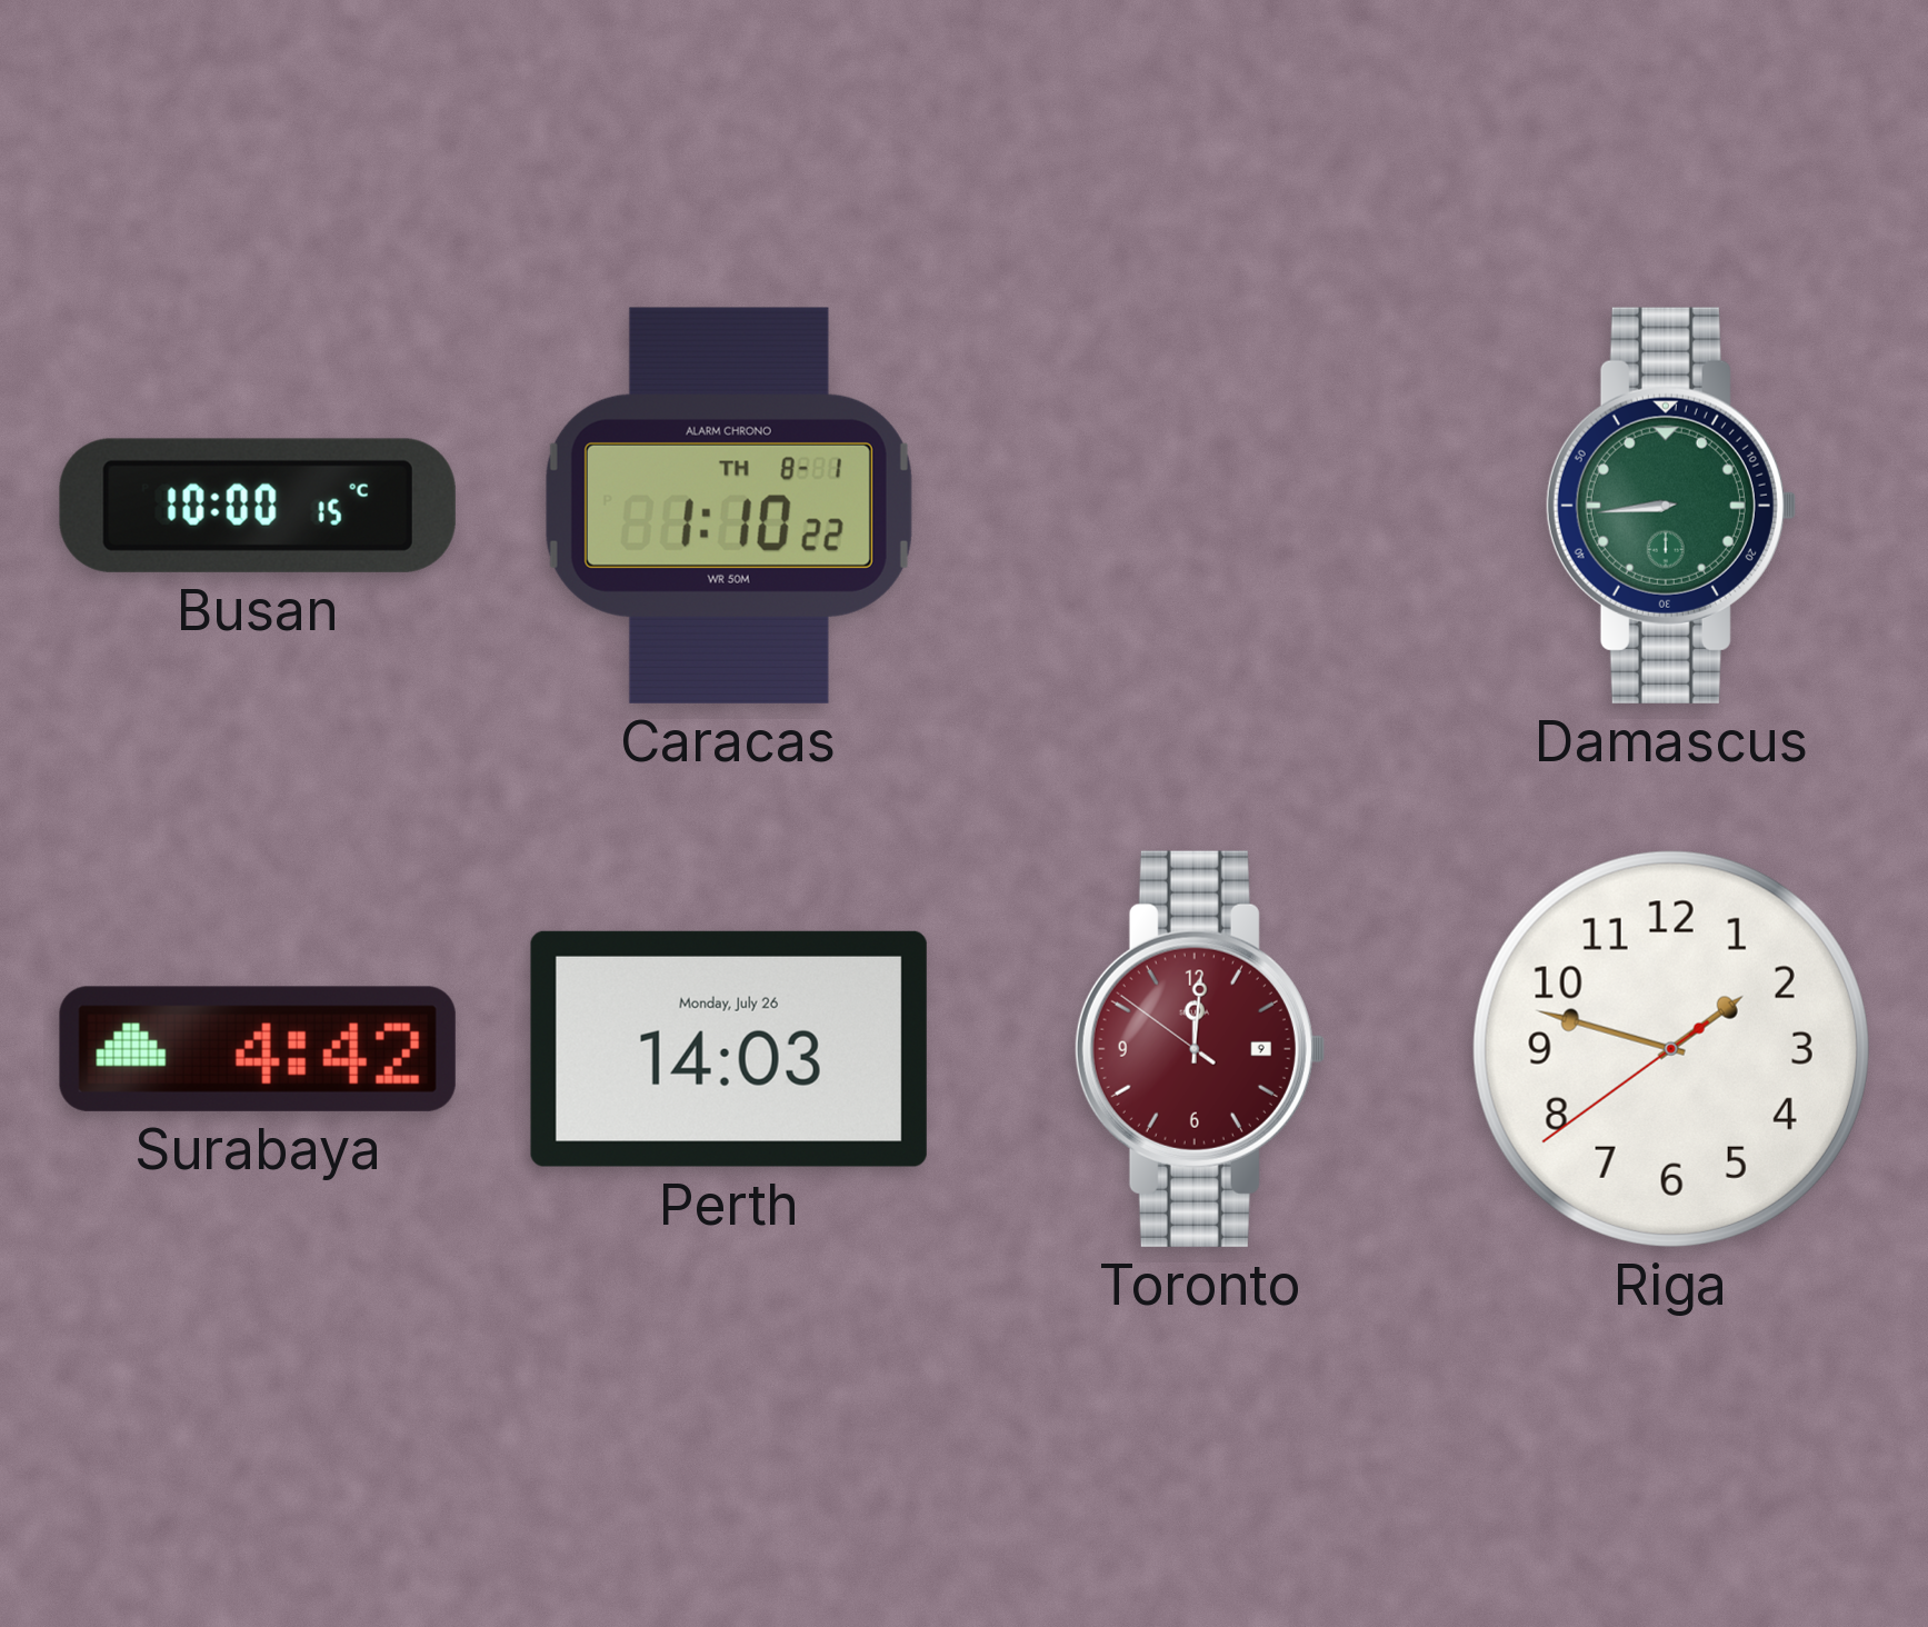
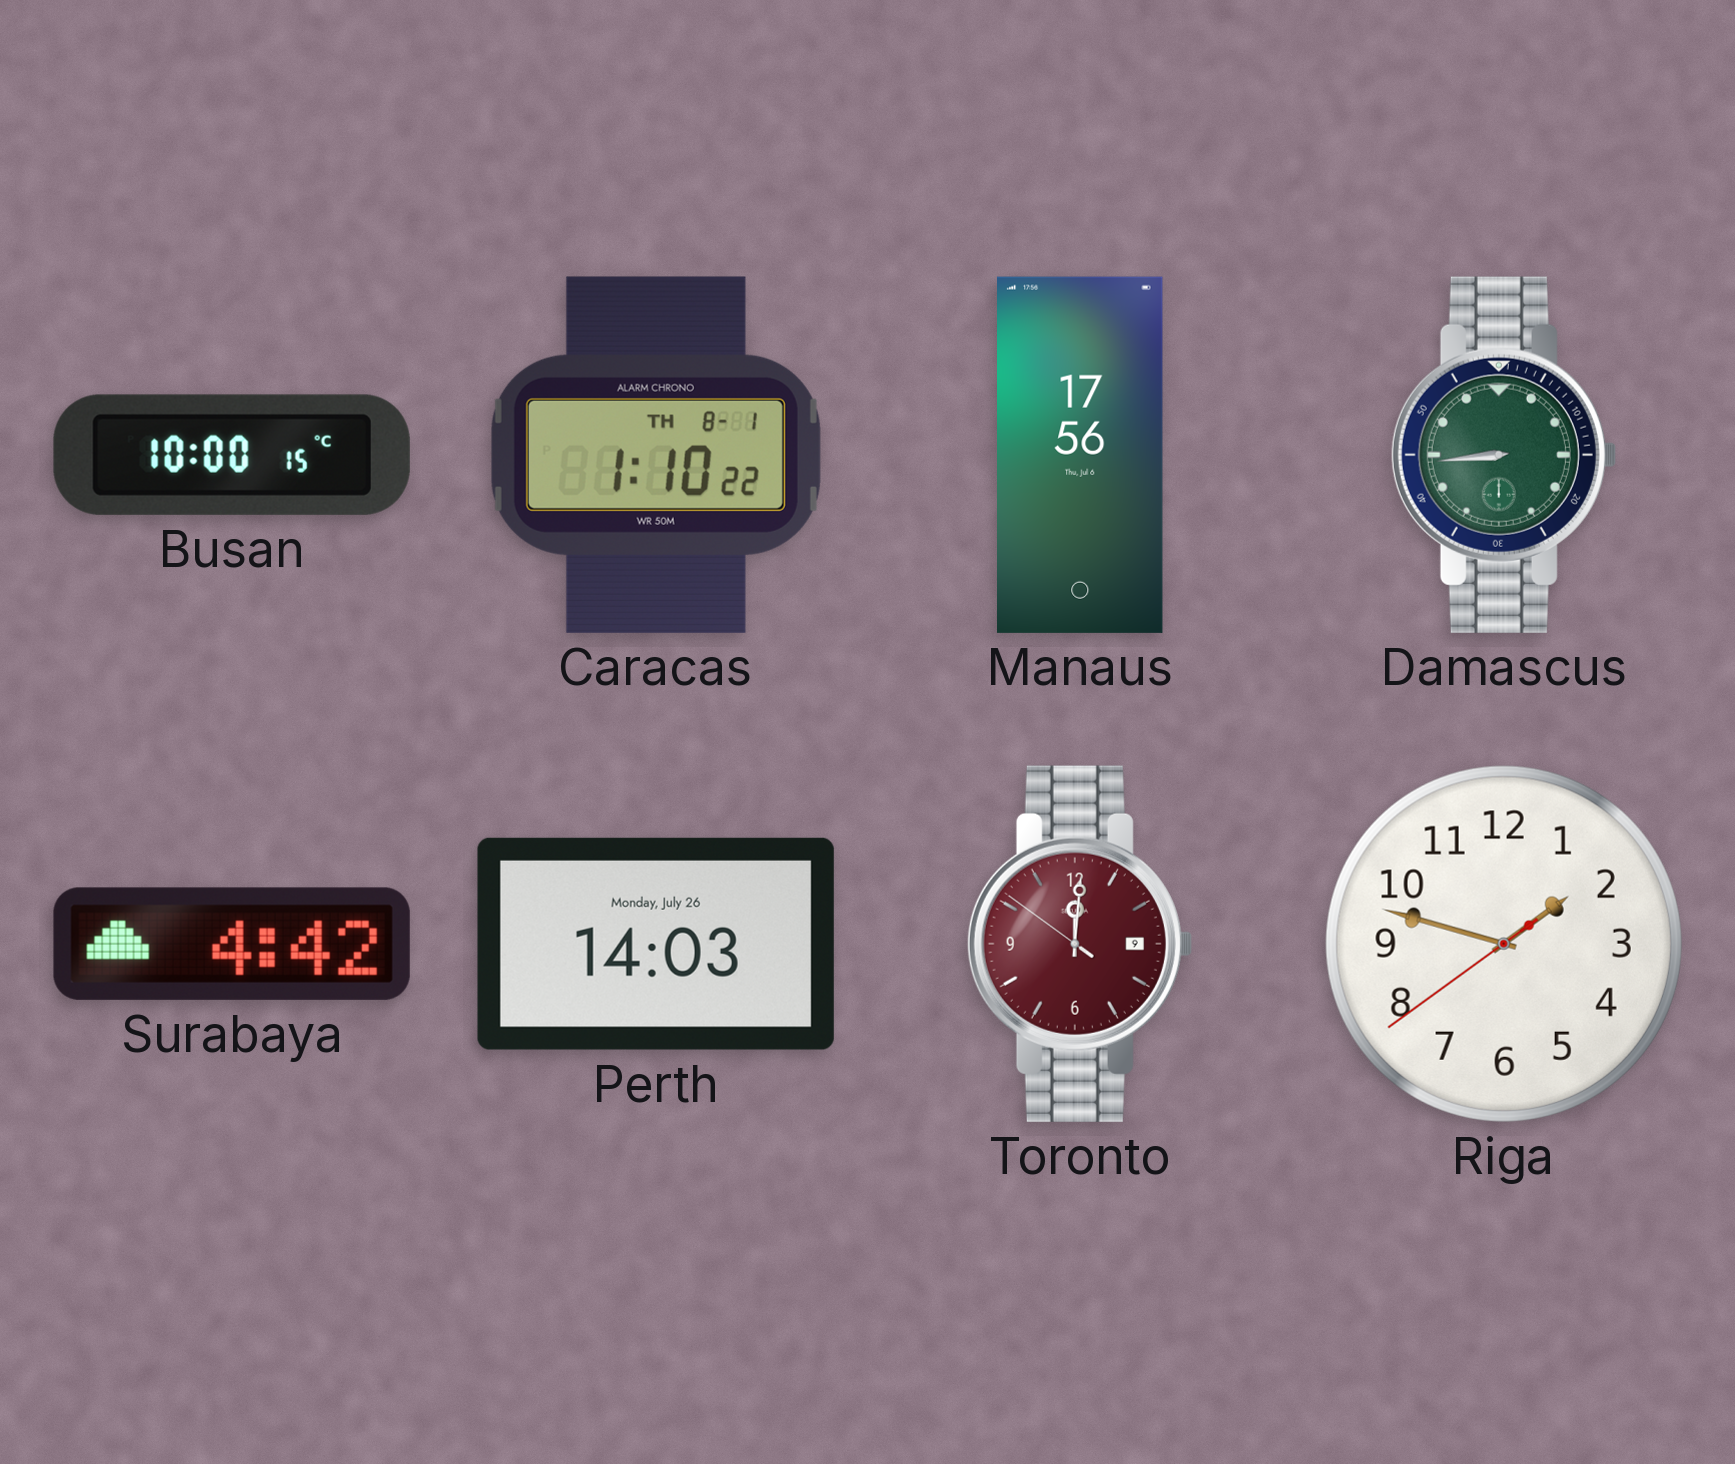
Manaus: none -> 17:56
